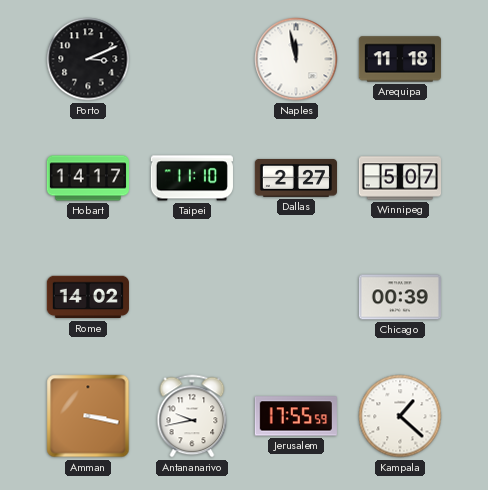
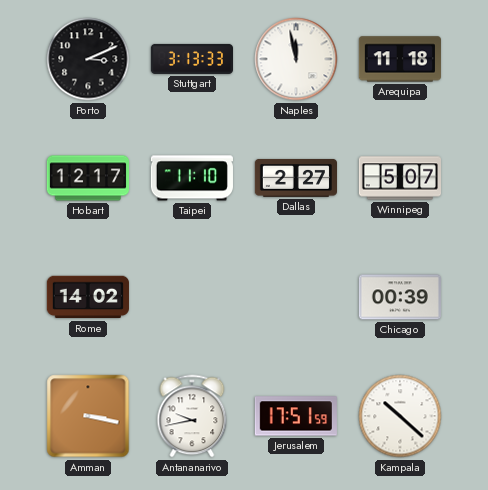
Stuttgart: none -> 3:13
Hobart: 14:17 -> 12:17
Jerusalem: 17:55 -> 17:51
Kampala: 1:22 -> 10:22
